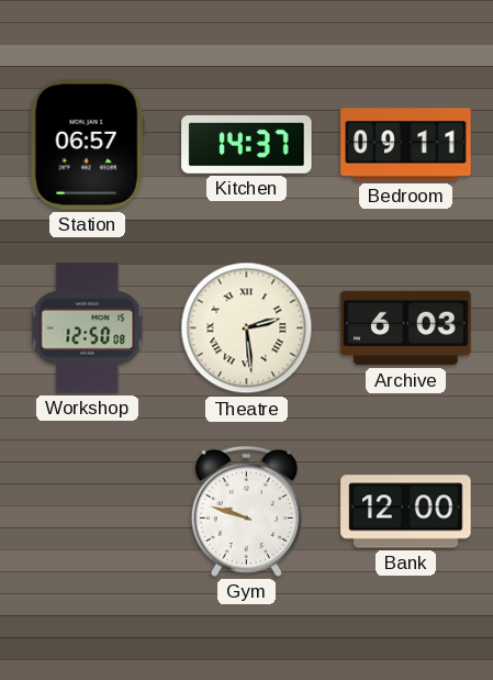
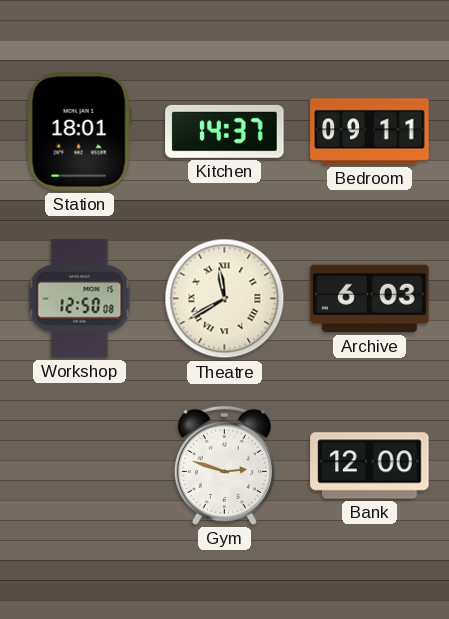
Station: 06:57 -> 18:01
Theatre: 2:29 -> 11:40
Gym: 9:48 -> 2:48
